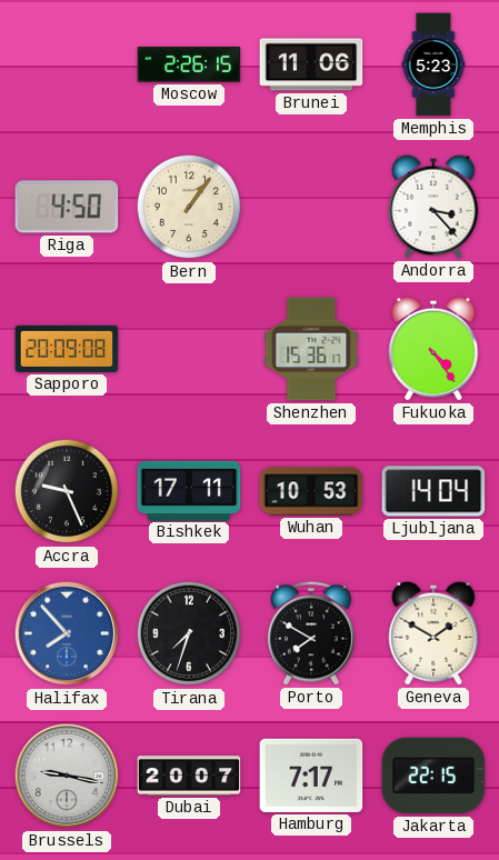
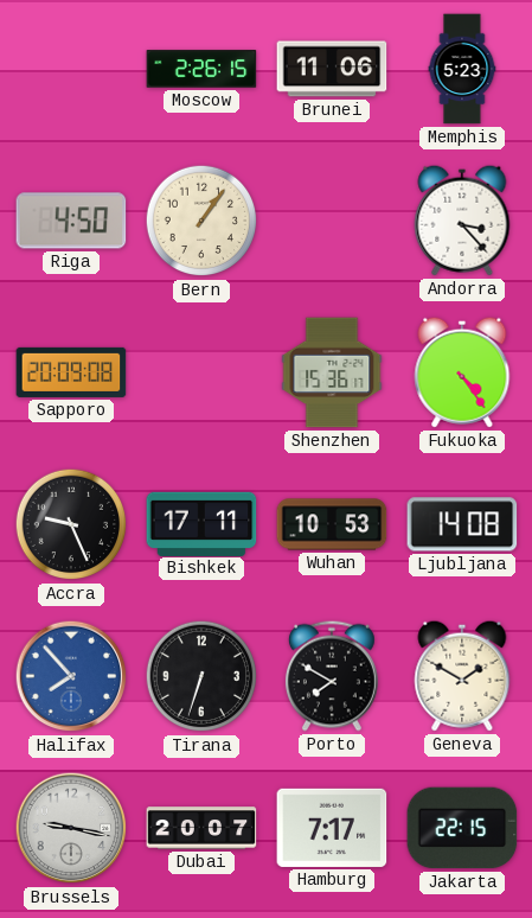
Ljubljana: 14:04 -> 14:08
Tirana: 7:33 -> 6:33
